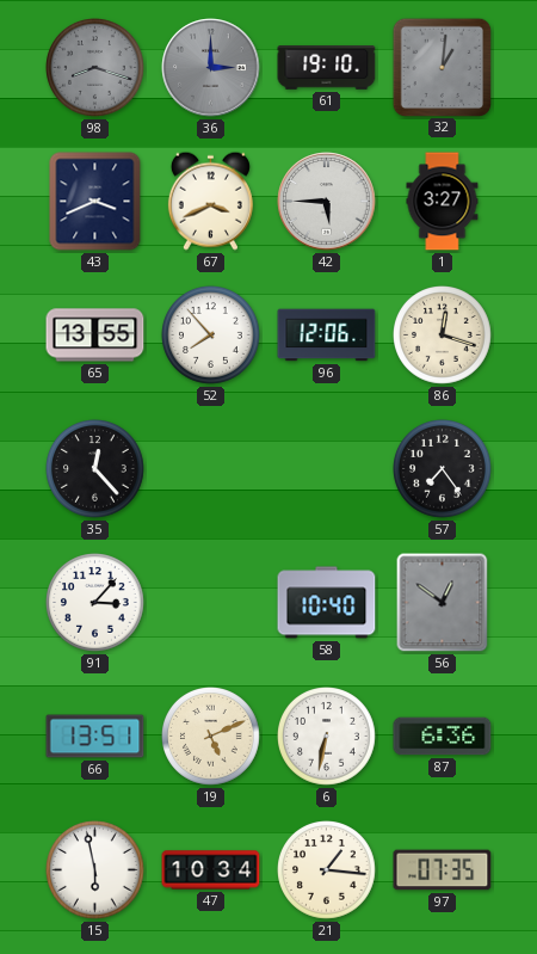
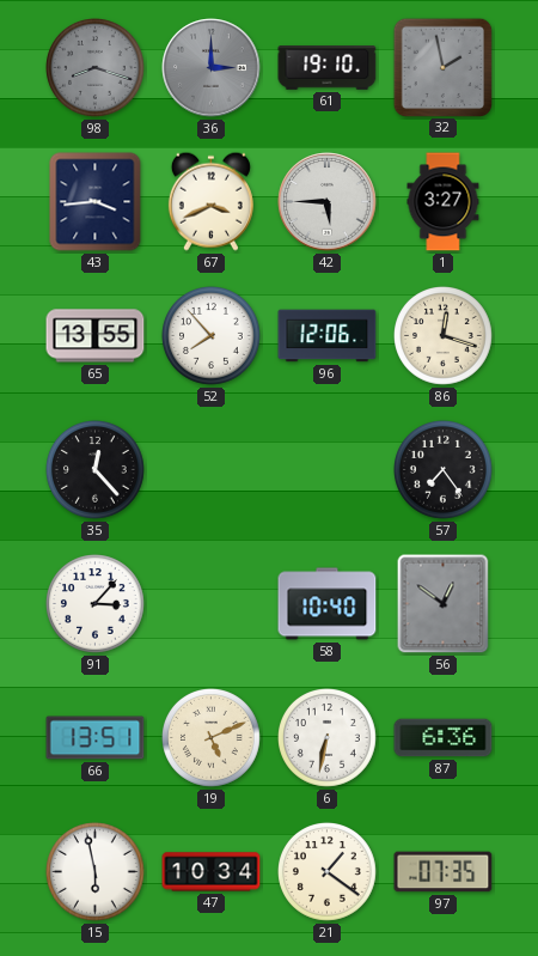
32: 1:01 -> 1:58
43: 3:41 -> 3:44
21: 1:16 -> 1:21
